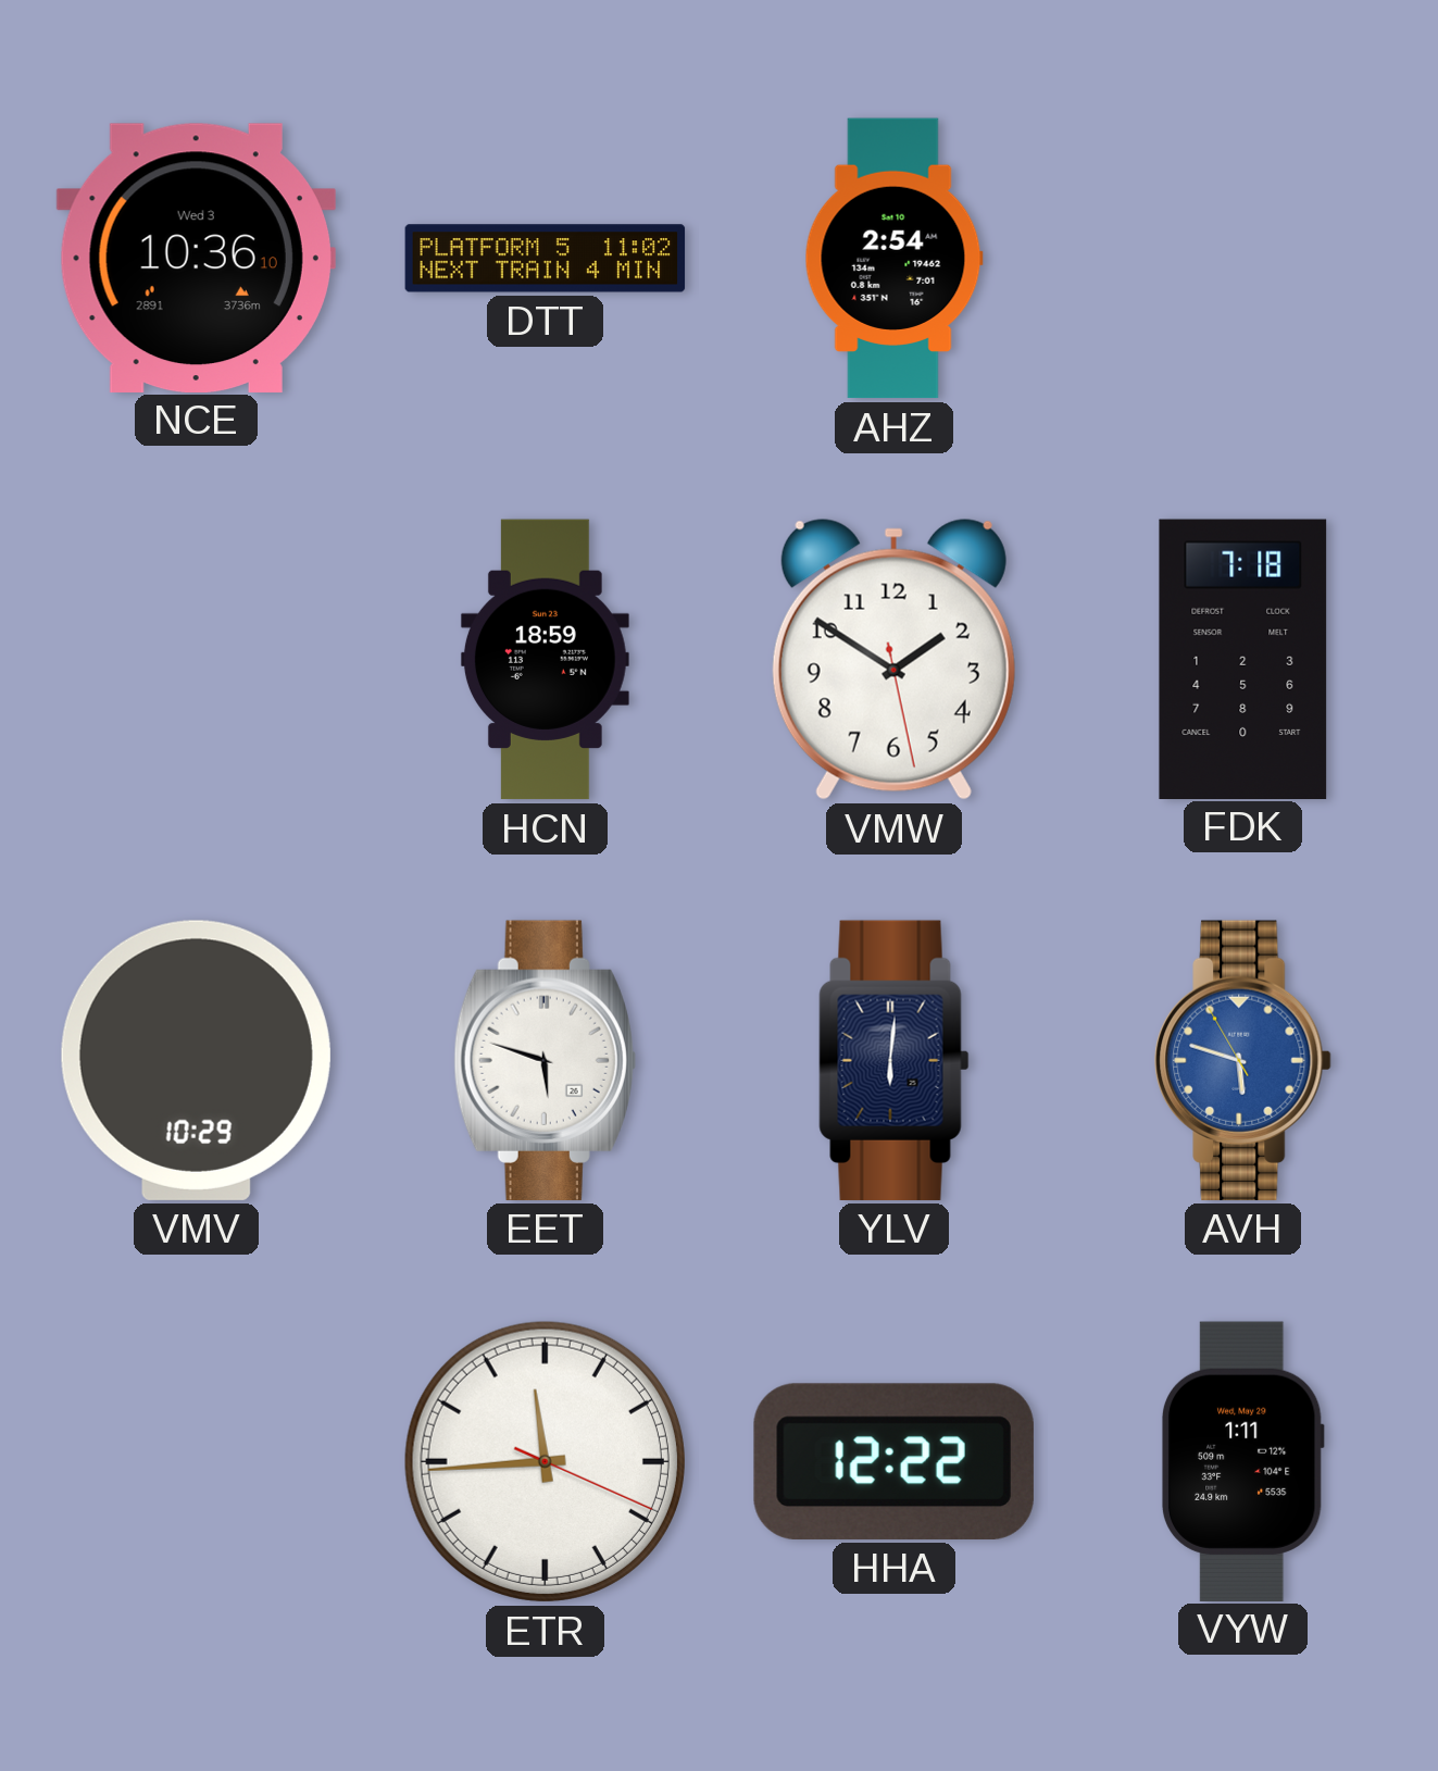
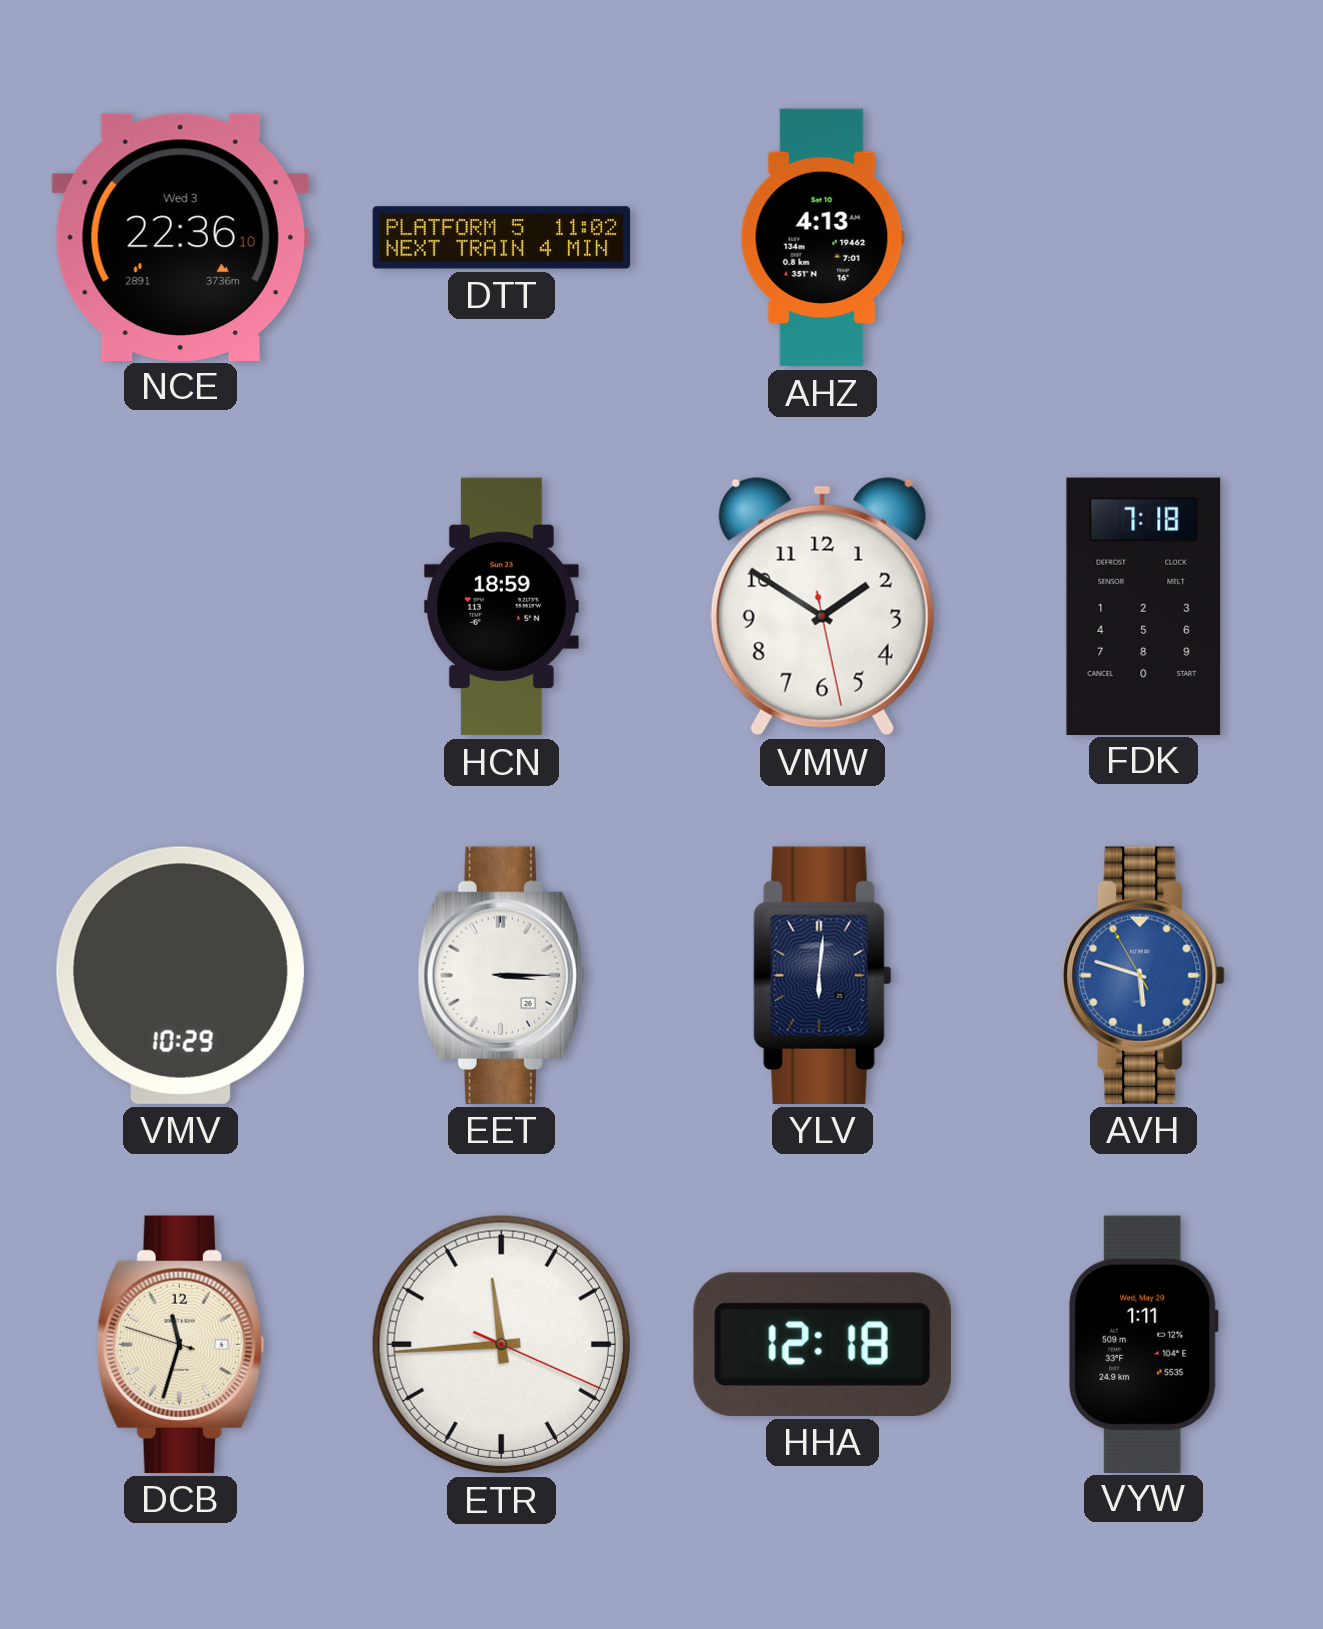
NCE: 10:36 -> 22:36
AHZ: 2:54 -> 4:13
EET: 5:48 -> 3:15
DCB: none -> 11:32
HHA: 12:22 -> 12:18
